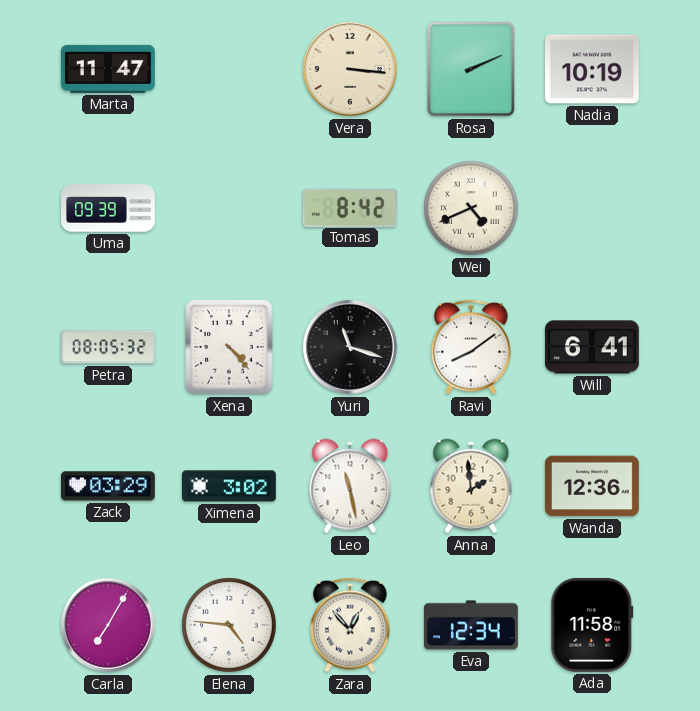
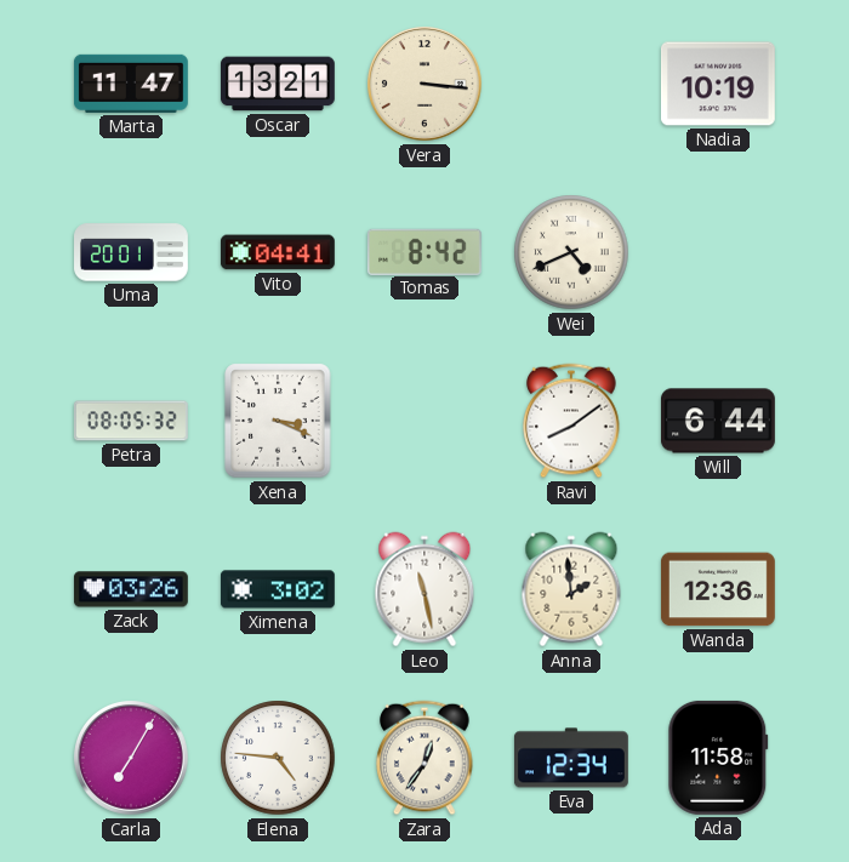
Oscar: none -> 13:21
Rosa: 2:11 -> none
Uma: 09:39 -> 20:01
Vito: none -> 04:41
Xena: 4:23 -> 3:19
Yuri: 11:18 -> none
Will: 6:41 -> 6:44
Zack: 03:29 -> 03:26
Zara: 12:53 -> 12:36
